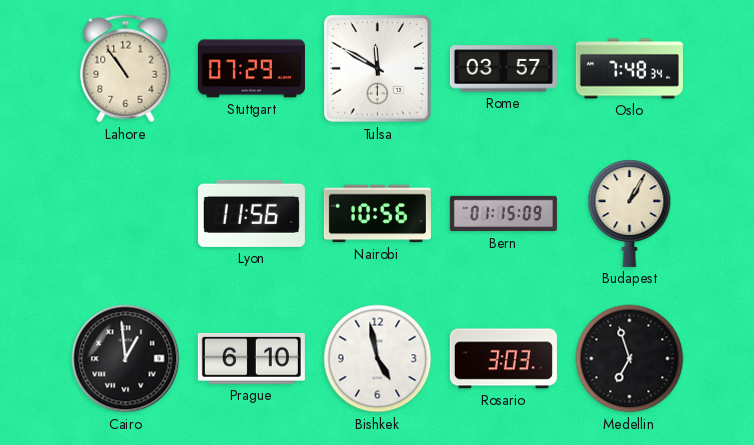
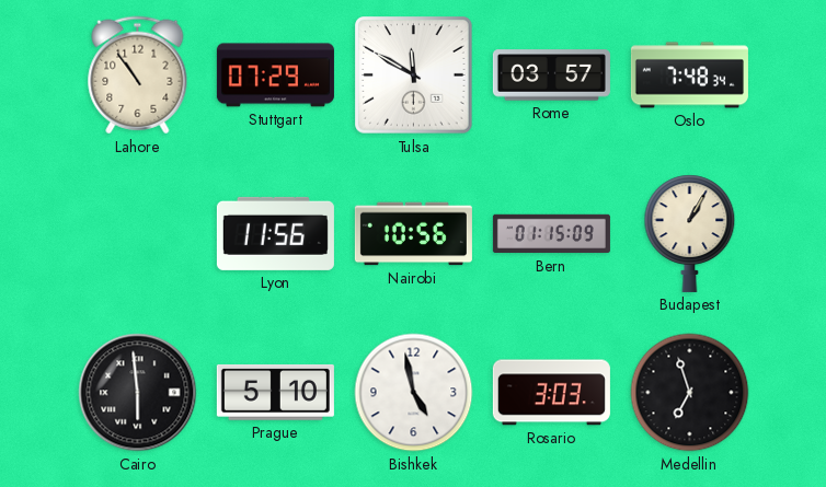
Cairo: 12:59 -> 5:59
Prague: 6:10 -> 5:10
